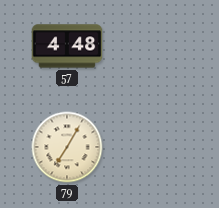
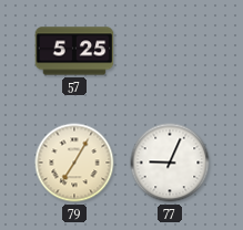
57: 4:48 -> 5:25
77: none -> 9:04
